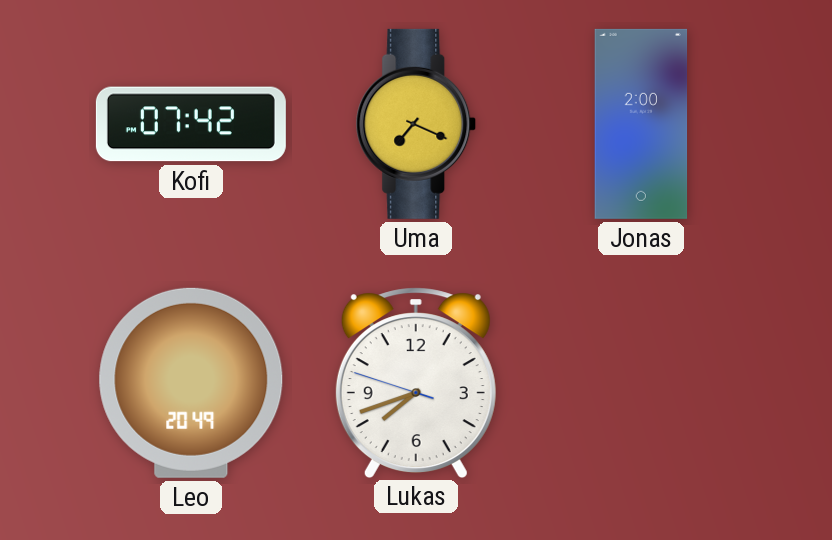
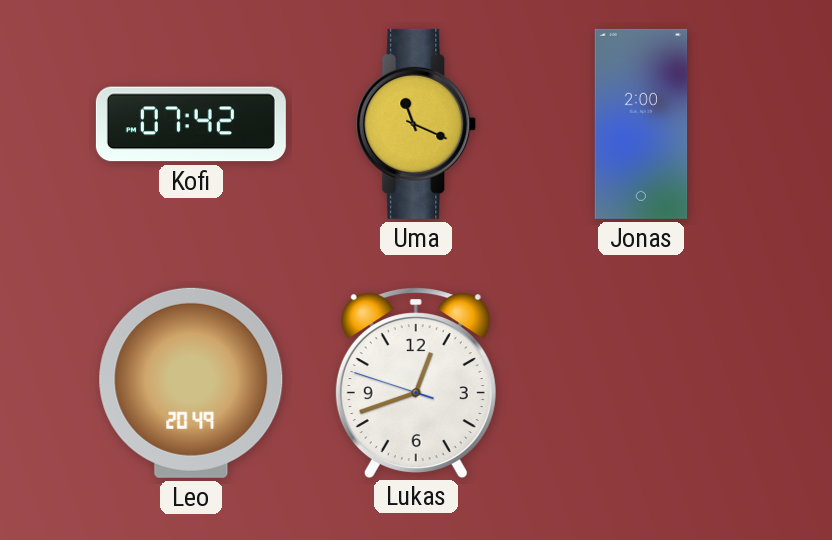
Uma: 7:19 -> 11:19
Lukas: 7:41 -> 12:41
